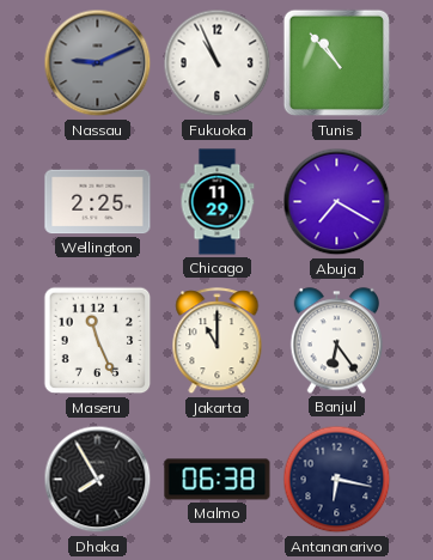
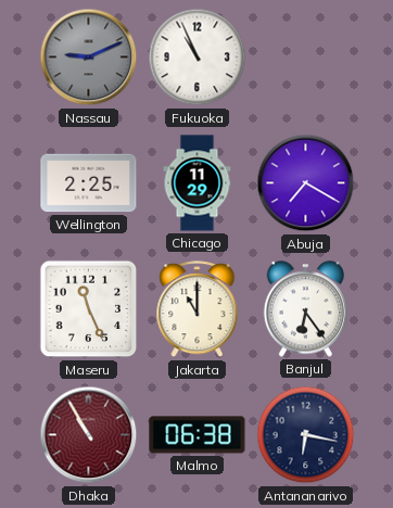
Tunis: 10:53 -> none
Dhaka: 7:55 -> 10:55
Dhaka dial: black -> burgundy
